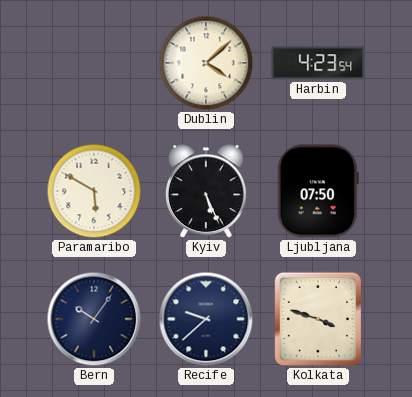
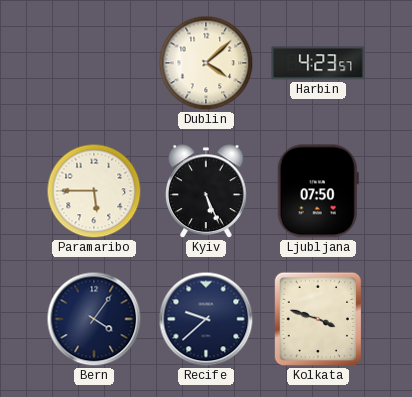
Harbin: 4:23:54 -> 4:23:57
Paramaribo: 5:50 -> 5:45
Bern: 10:06 -> 4:06
